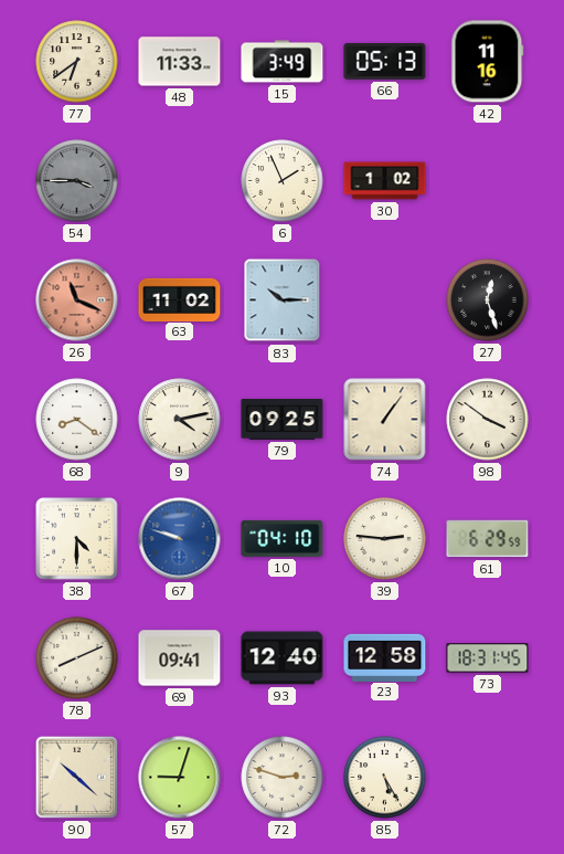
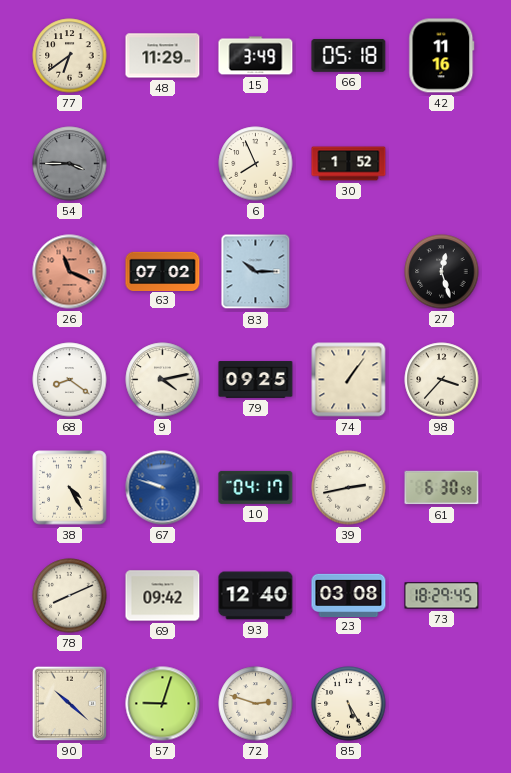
48: 11:33 -> 11:29
66: 05:13 -> 05:18
6: 1:56 -> 7:56
30: 1:02 -> 1:52
63: 11:02 -> 07:02
98: 3:51 -> 3:37
38: 4:30 -> 4:25
10: 04:10 -> 04:17
39: 2:46 -> 2:43
61: 6:29 -> 6:30
69: 09:41 -> 09:42
23: 12:58 -> 03:08
73: 18:31 -> 18:29
